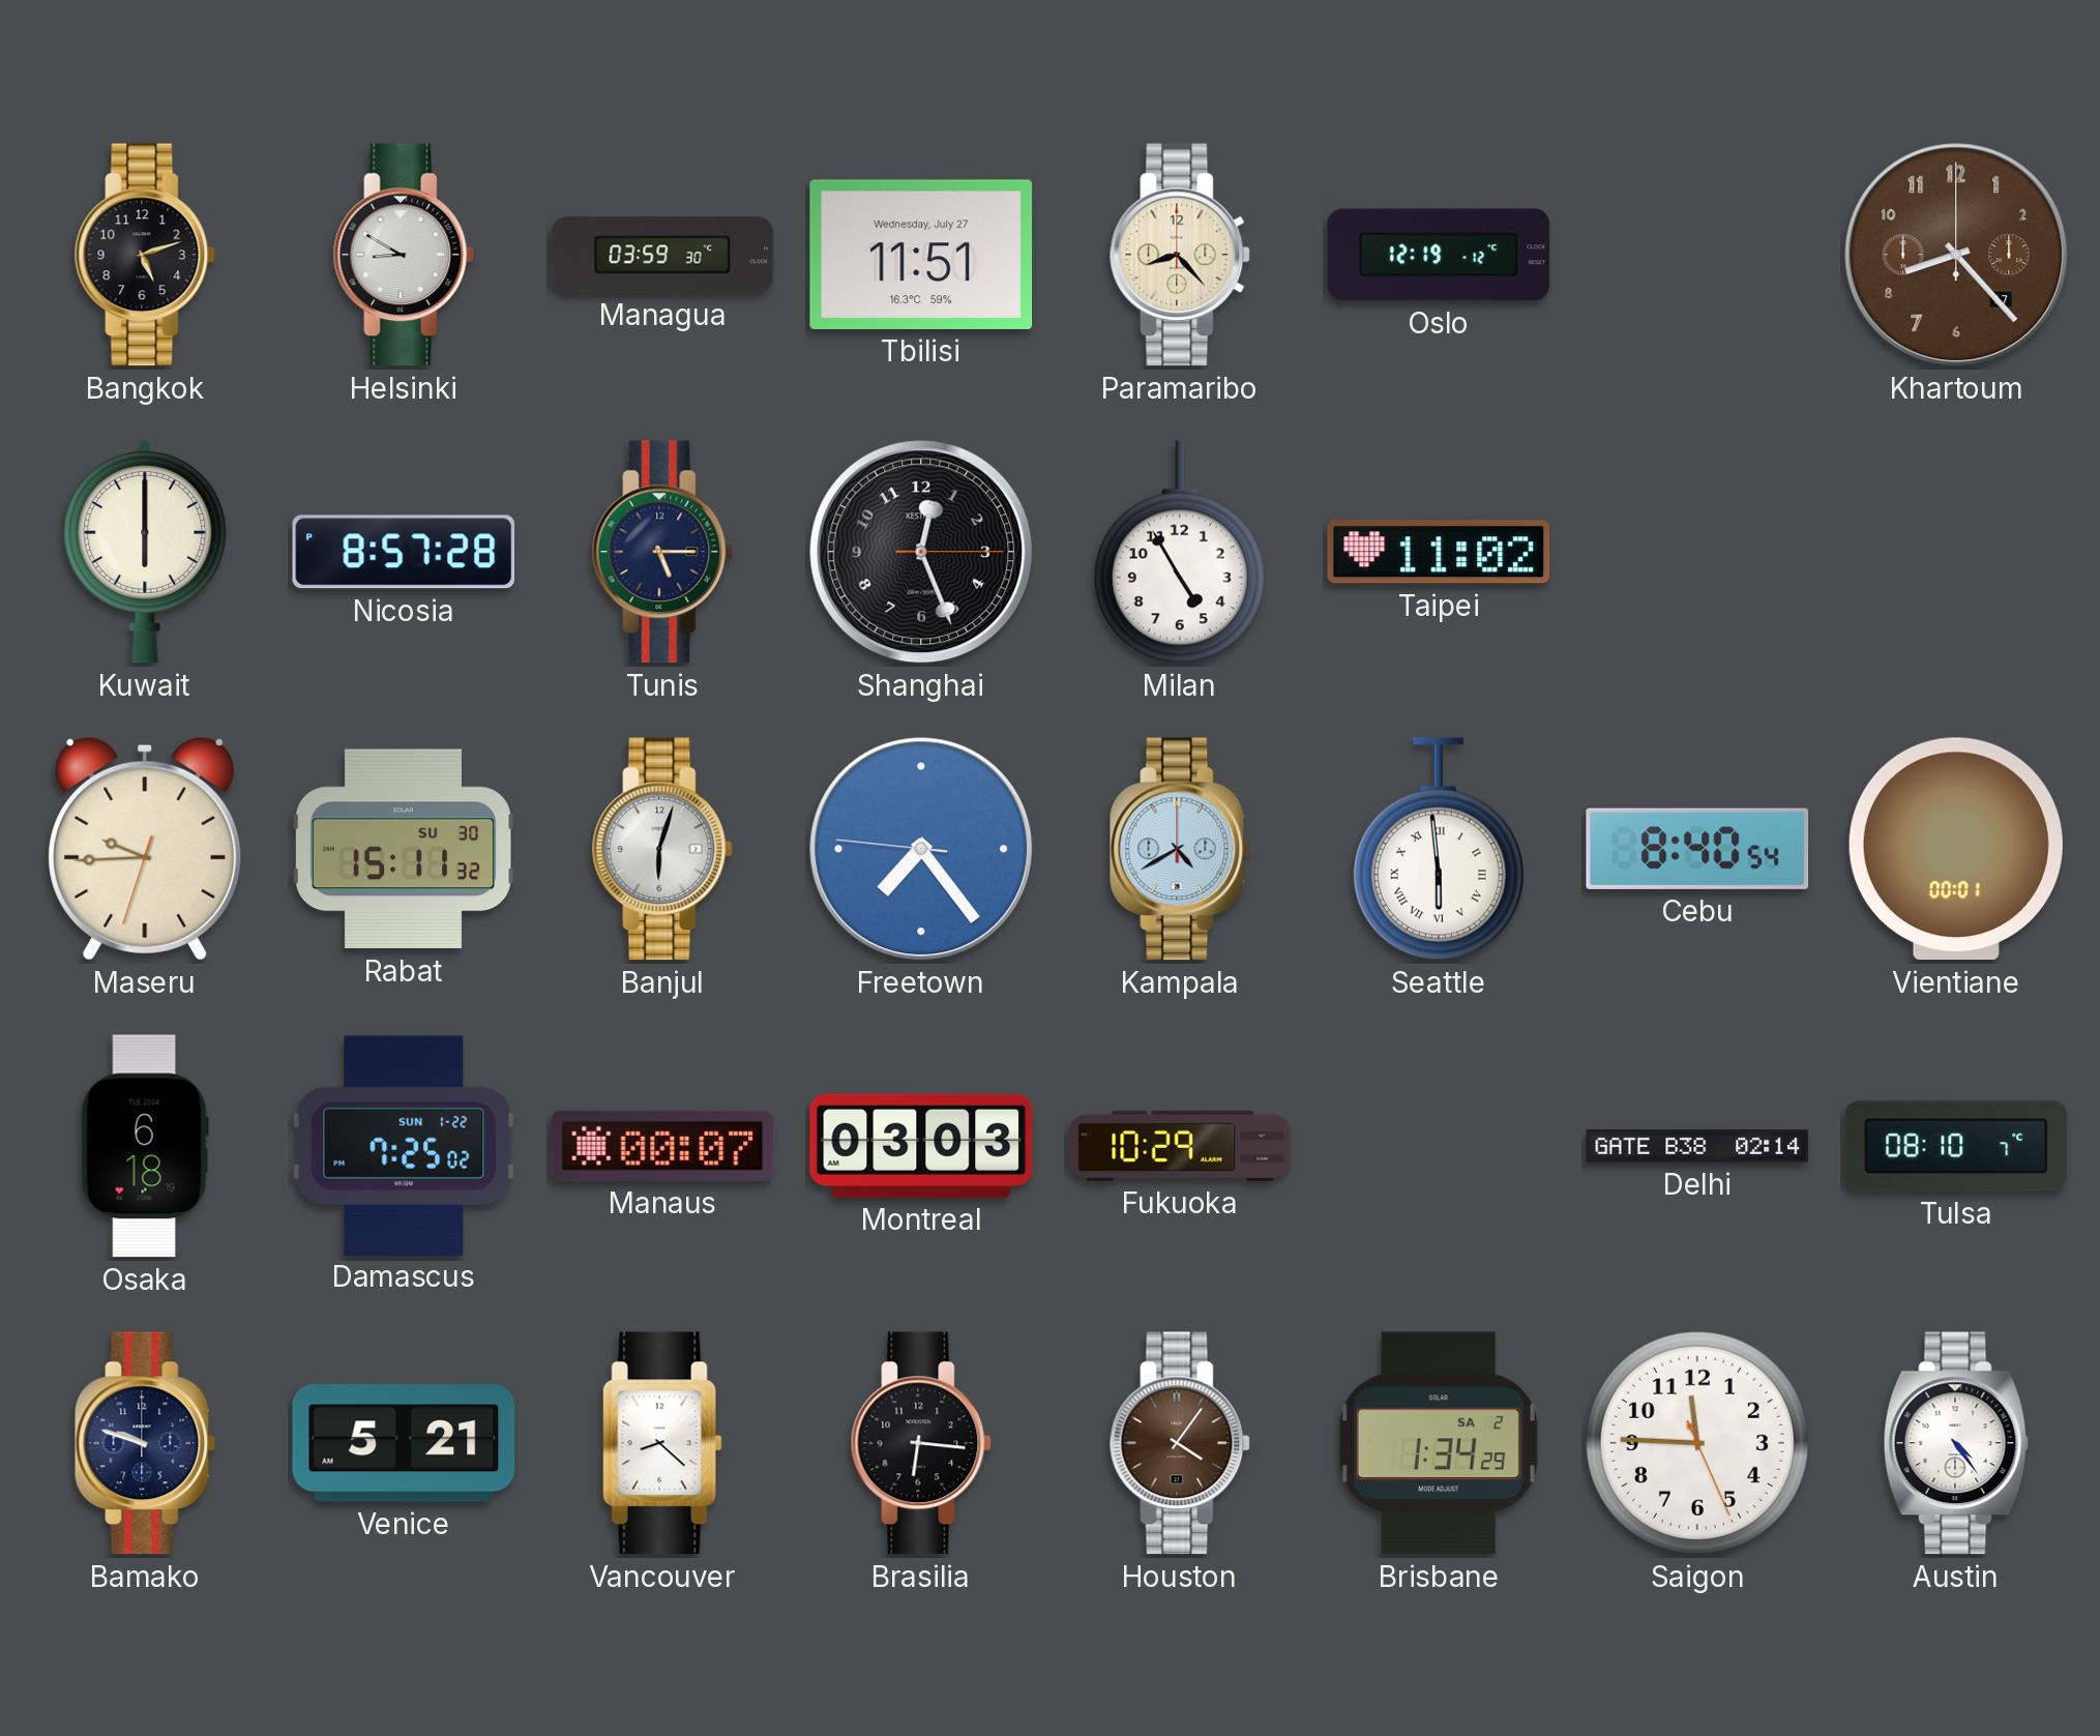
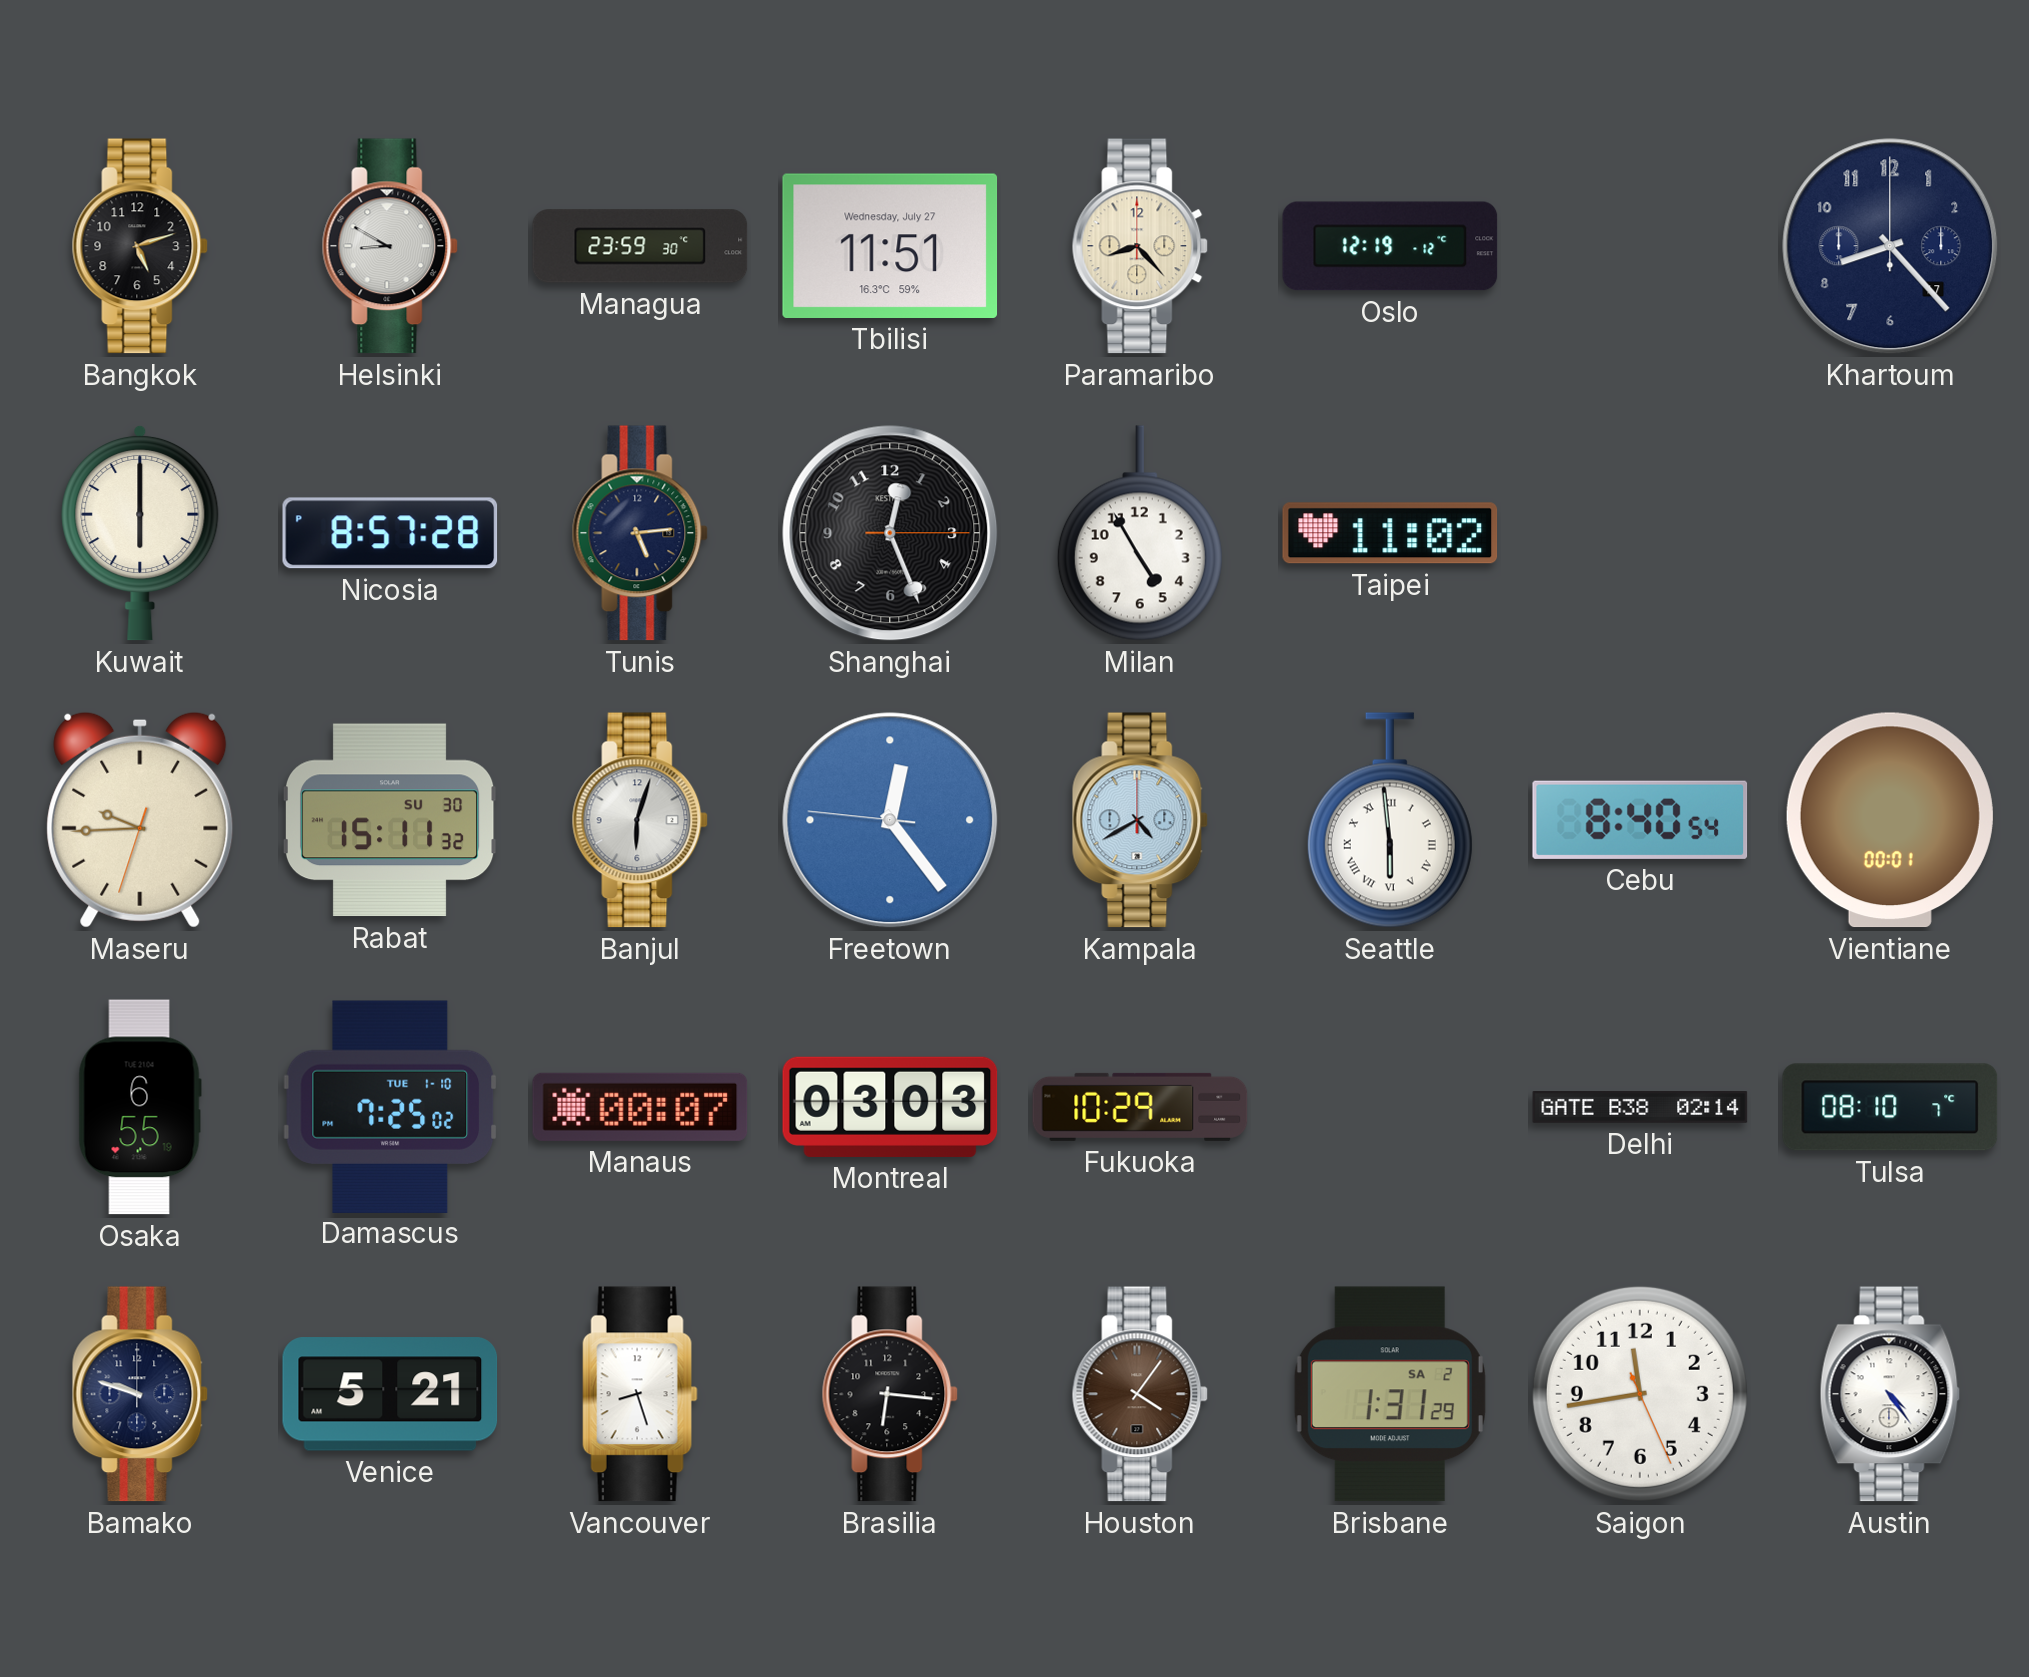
Managua: 03:59 -> 23:59
Khartoum dial: brown -> navy
Tunis: 5:15 -> 5:14
Freetown: 7:23 -> 12:23
Osaka: 6:18 -> 6:55
Damascus date: SUN 1-22 -> TUE 1-10
Vancouver: 8:22 -> 8:27
Brisbane: 1:34 -> 1:31
Saigon: 11:45 -> 11:43
